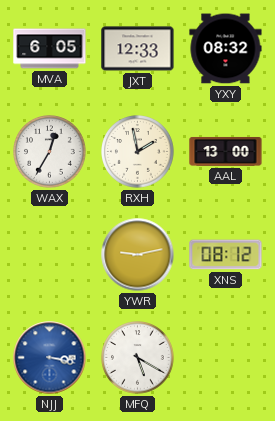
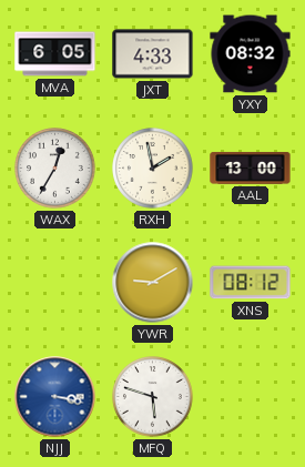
JXT: 12:33 -> 4:33
YWR: 9:13 -> 9:10
MFQ: 5:20 -> 5:48
